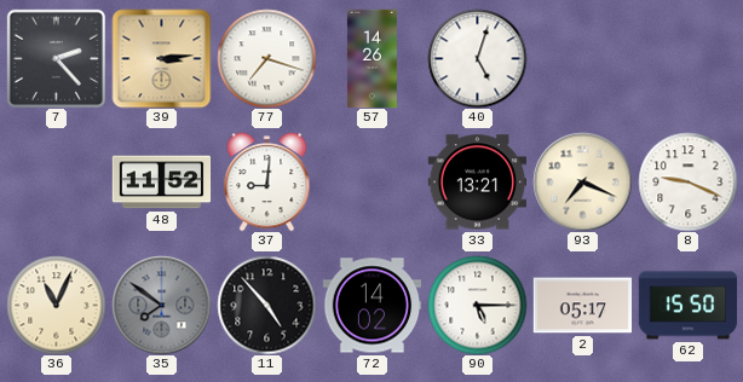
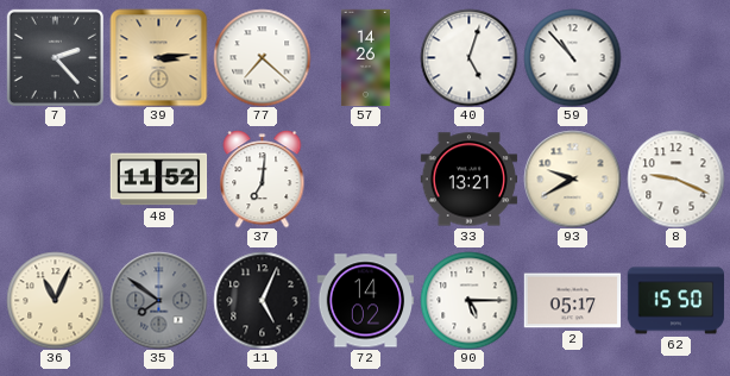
77: 7:18 -> 7:22
59: none -> 10:53
37: 9:01 -> 7:01
93: 7:19 -> 9:40
11: 4:53 -> 5:04
